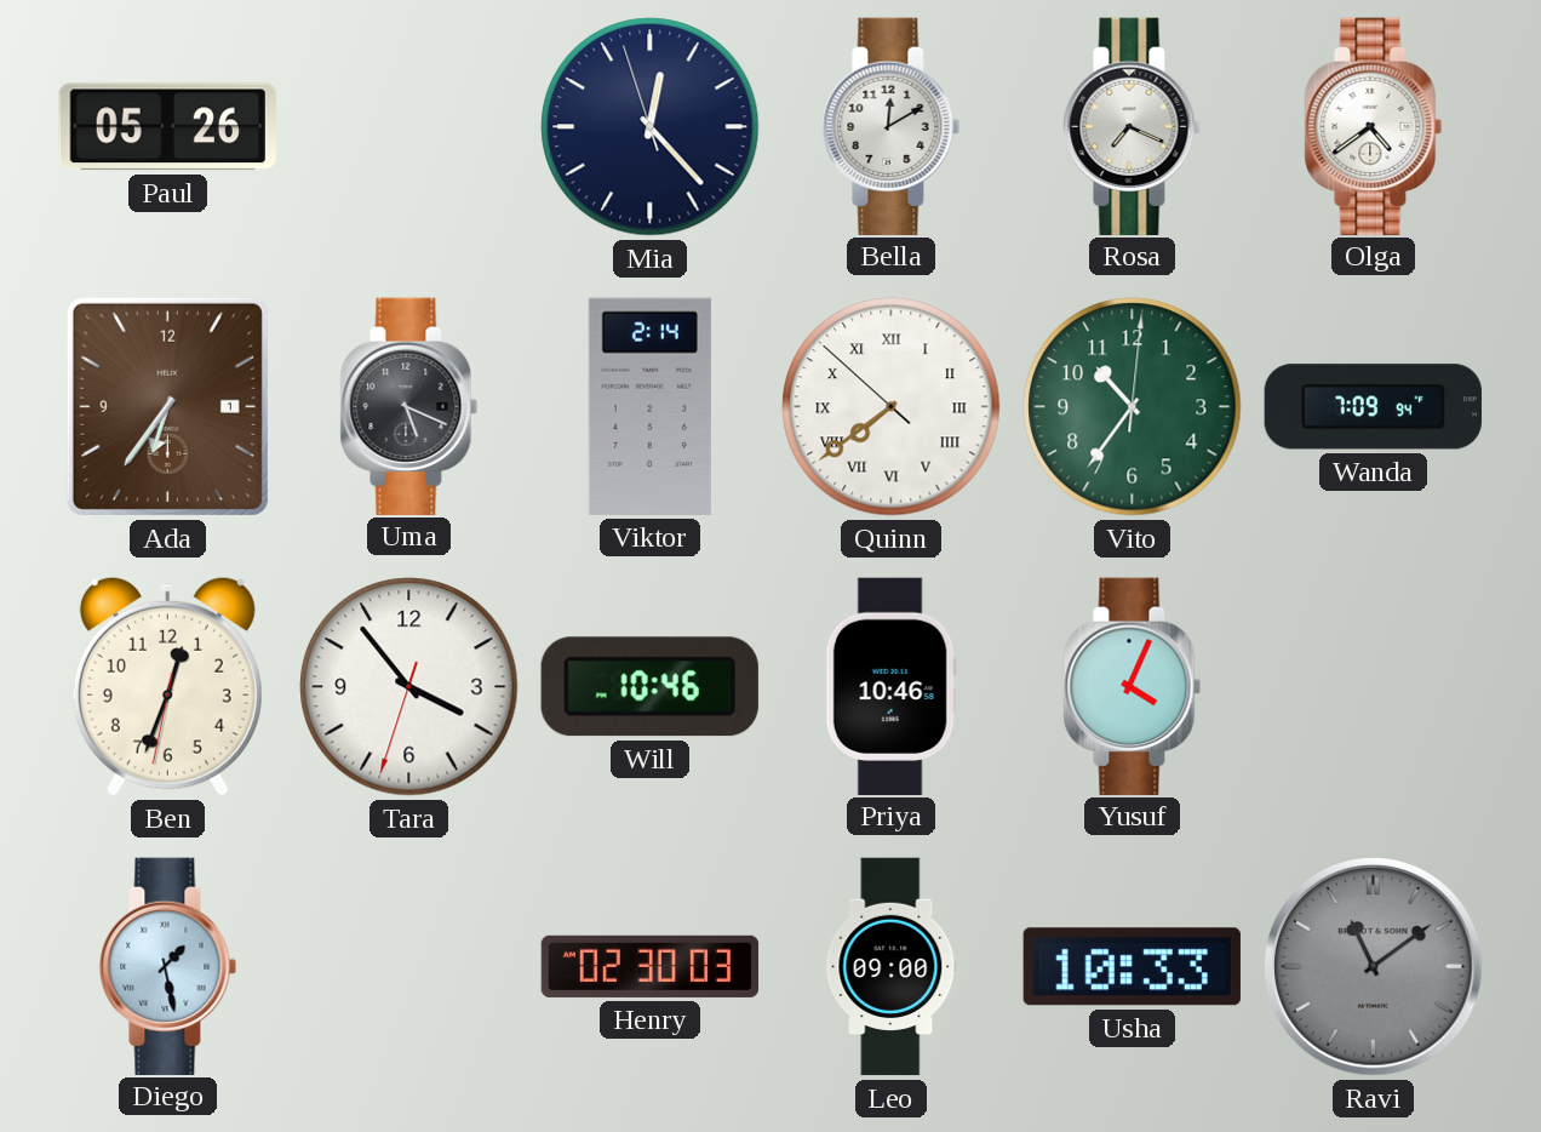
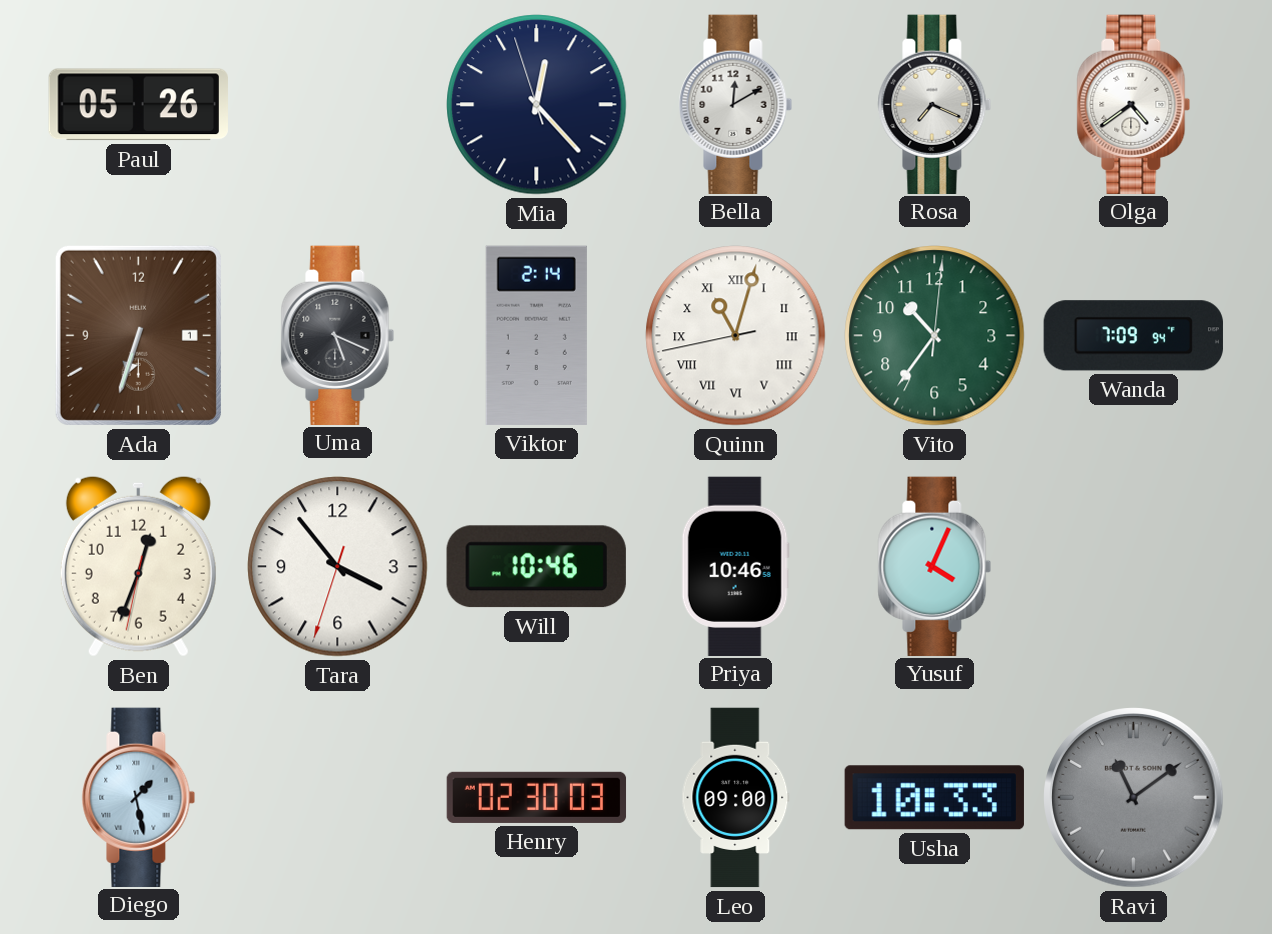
Ada: 6:36 -> 6:33
Quinn: 7:38 -> 11:02
